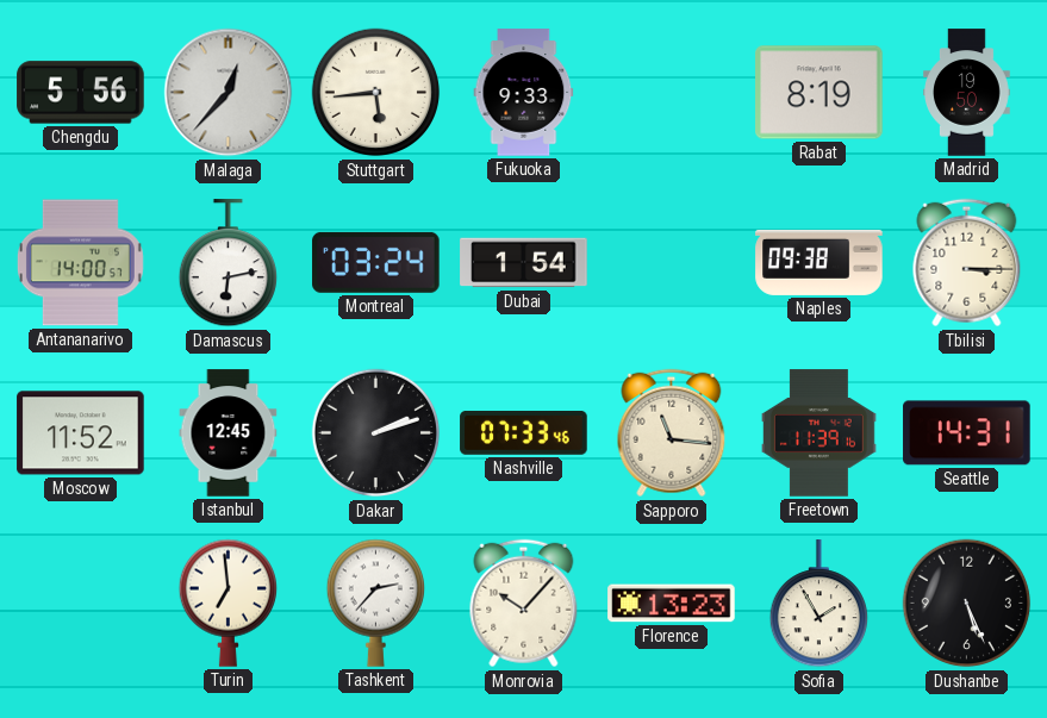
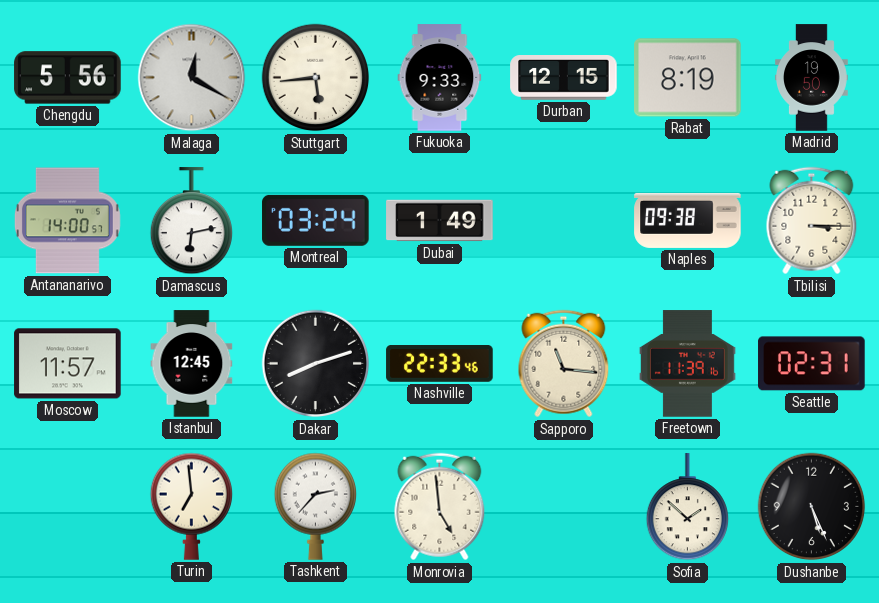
Malaga: 12:37 -> 12:20
Durban: none -> 12:15
Dubai: 1:54 -> 1:49
Moscow: 11:52 -> 11:57
Dakar: 2:12 -> 8:12
Nashville: 07:33 -> 22:33
Seattle: 14:31 -> 02:31
Monrovia: 10:07 -> 4:59
Florence: 13:23 -> none
Sofia: 1:55 -> 1:52
